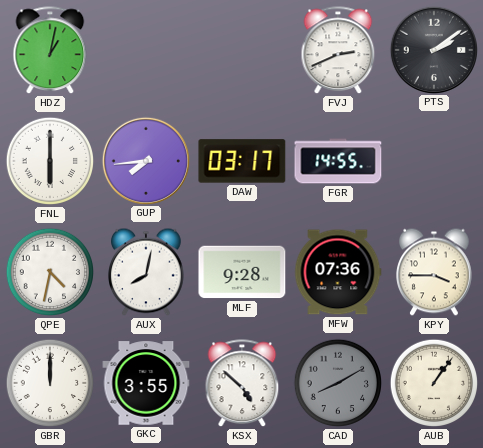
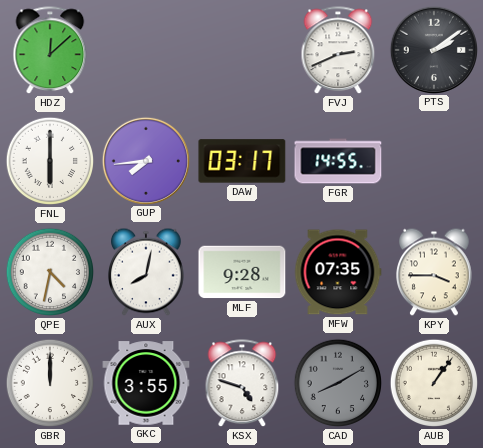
HDZ: 1:02 -> 12:08
MFW: 07:36 -> 07:35
KSX: 4:52 -> 4:48
